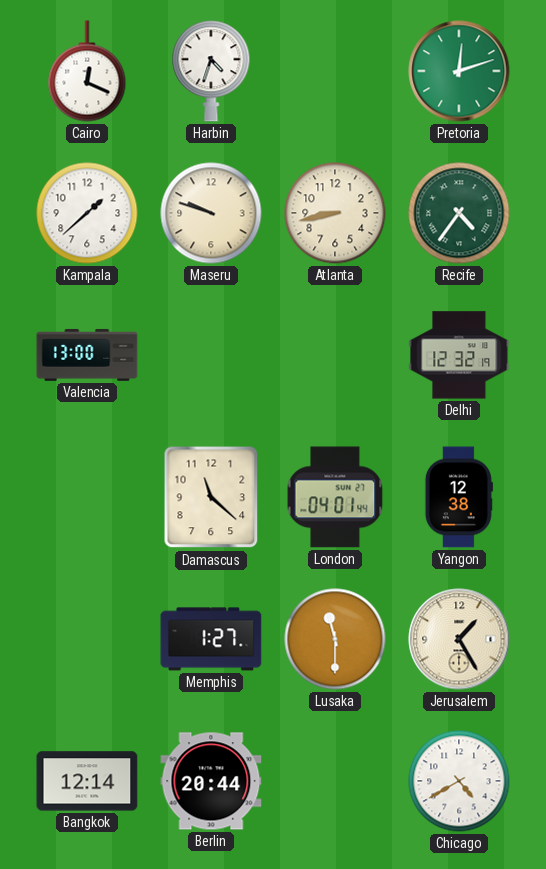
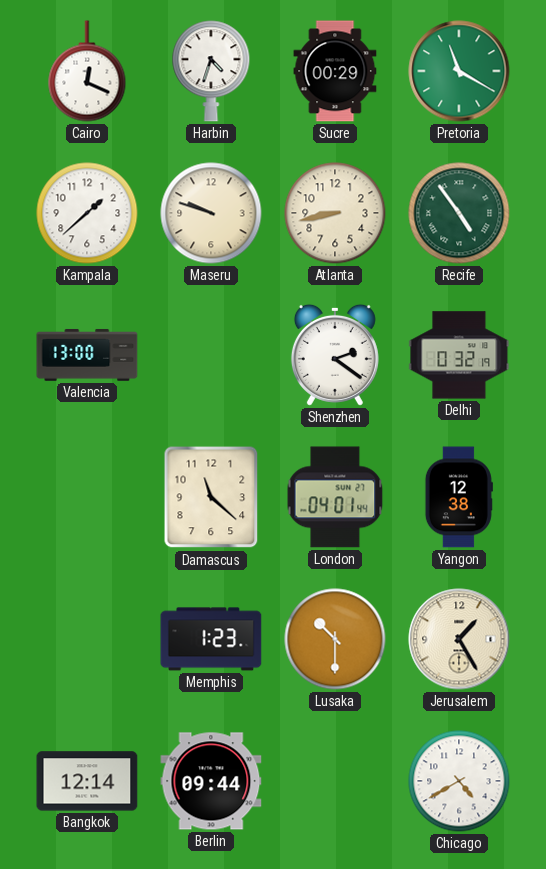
Sucre: none -> 00:29
Pretoria: 12:12 -> 11:20
Recife: 4:36 -> 4:54
Shenzhen: none -> 2:21
Delhi: 12:32 -> 0:32
Memphis: 1:27 -> 1:23
Lusaka: 11:30 -> 10:30
Berlin: 20:44 -> 09:44
